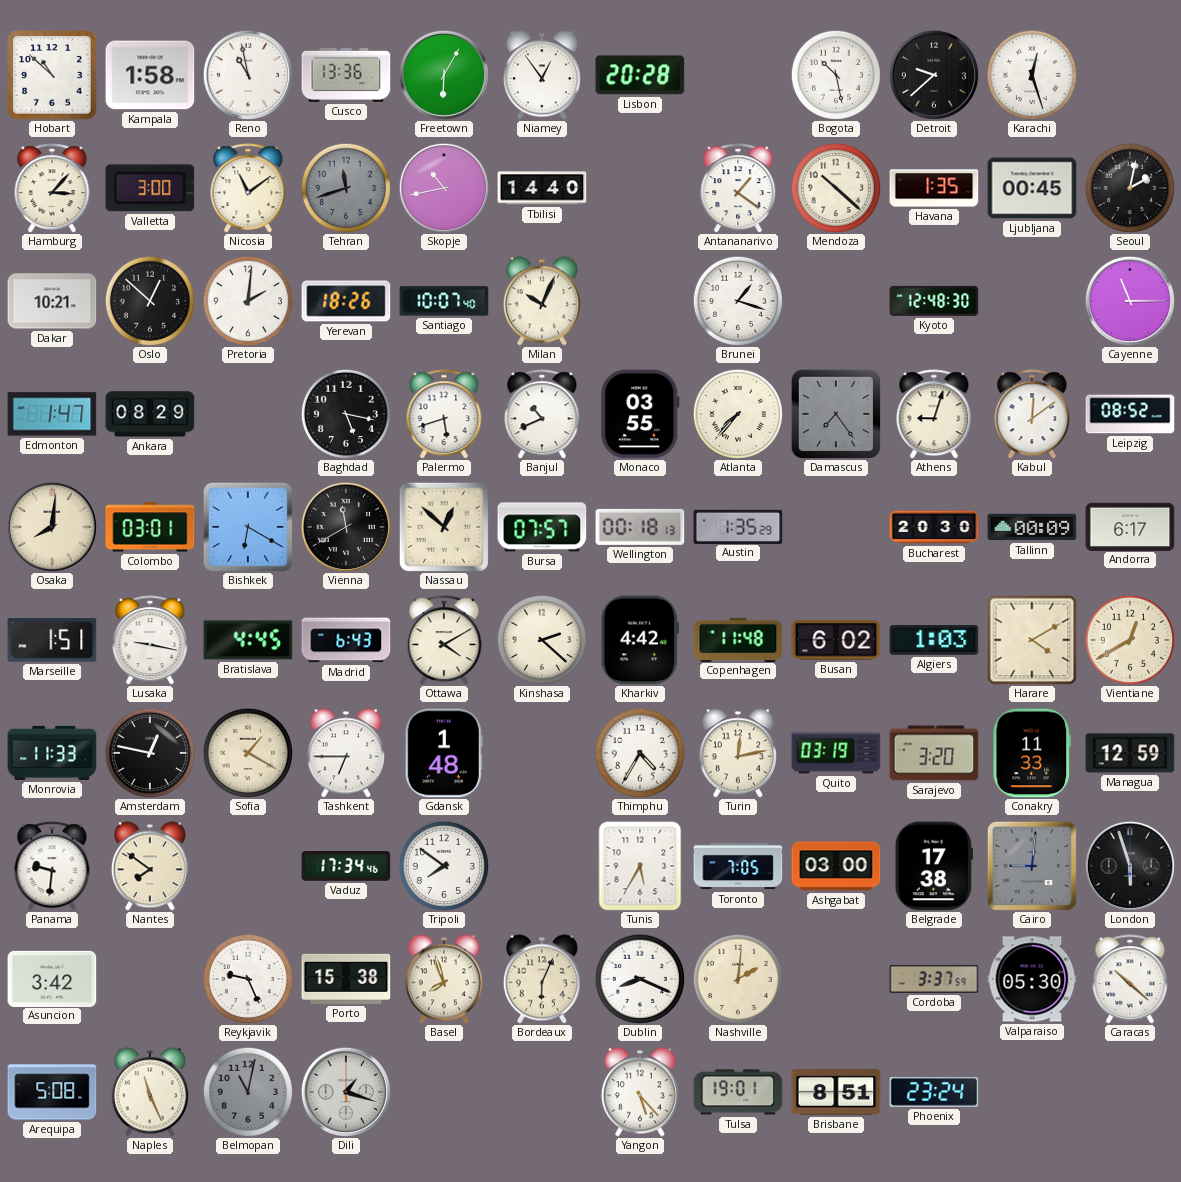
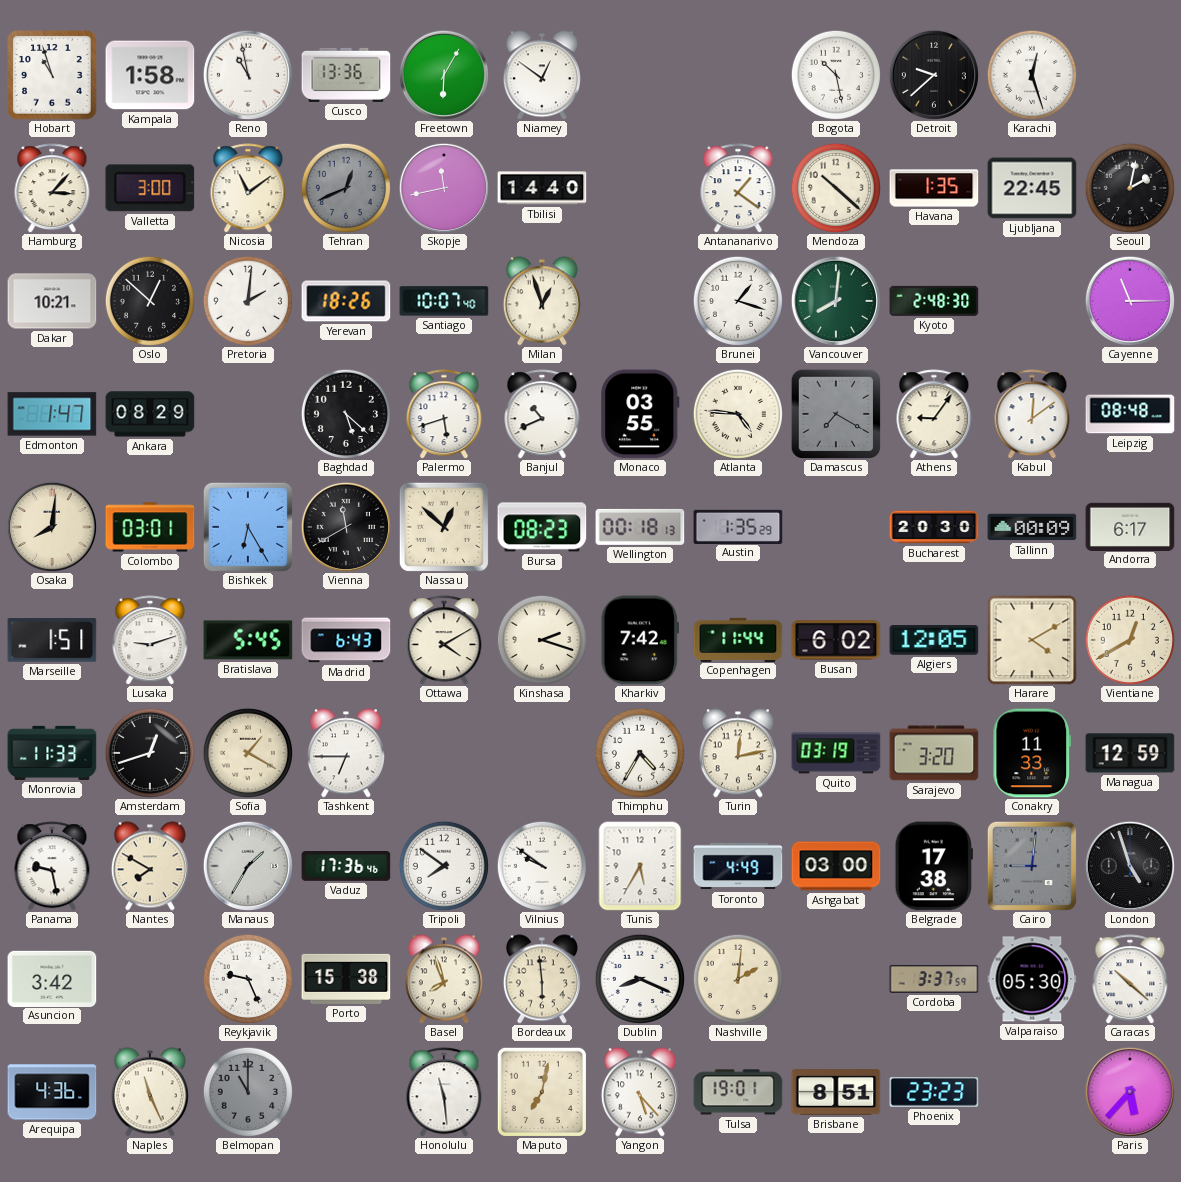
Hobart: 10:52 -> 10:57
Niamey: 12:54 -> 12:51
Lisbon: 20:28 -> none
Tehran: 11:42 -> 12:41
Skopje: 10:43 -> 11:43
Ljubljana: 00:45 -> 22:45
Milan: 10:04 -> 12:57
Vancouver: none -> 8:01
Kyoto: 12:48 -> 2:48
Baghdad: 5:17 -> 5:22
Atlanta: 7:37 -> 4:46
Damascus: 7:24 -> 7:20
Athens: 9:03 -> 9:06
Leipzig: 08:52 -> 08:48
Bishkek: 6:20 -> 6:25
Bursa: 07:57 -> 08:23
Lusaka: 9:17 -> 9:12
Bratislava: 4:45 -> 5:45
Kinshasa: 2:22 -> 2:18
Kharkiv: 4:42 -> 7:42
Copenhagen: 11:48 -> 11:44
Algiers: 1:03 -> 12:05
Amsterdam: 12:47 -> 12:42
Gdansk: 1:48 -> none
Panama: 9:31 -> 9:28
Nantes: 7:51 -> 7:50
Manaus: none -> 1:35
Vaduz: 17:34 -> 17:36
Vilnius: none -> 9:51
Toronto: 7:05 -> 4:49
London: 5:57 -> 4:57
Bordeaux: 6:04 -> 5:59
Arequipa: 5:08 -> 4:36
Belmopan: 11:02 -> 11:00
Dili: 1:18 -> none
Honolulu: none -> 11:29
Maputo: none -> 7:02
Phoenix: 23:24 -> 23:23
Paris: none -> 5:37
